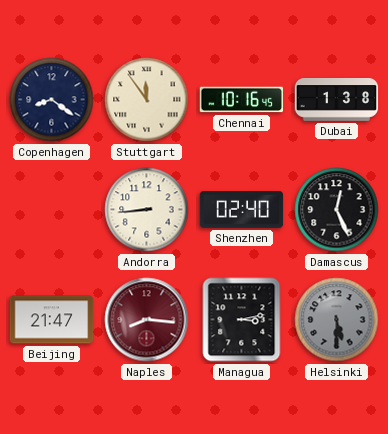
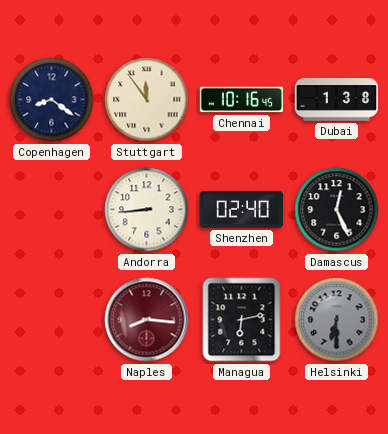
Beijing: 21:47 -> none
Managua: 3:13 -> 6:13
Helsinki: 5:30 -> 6:30
